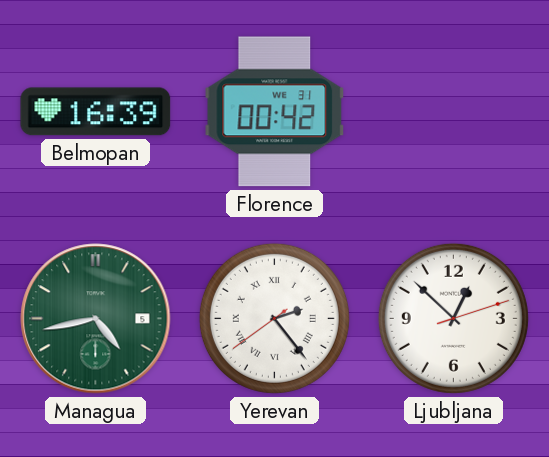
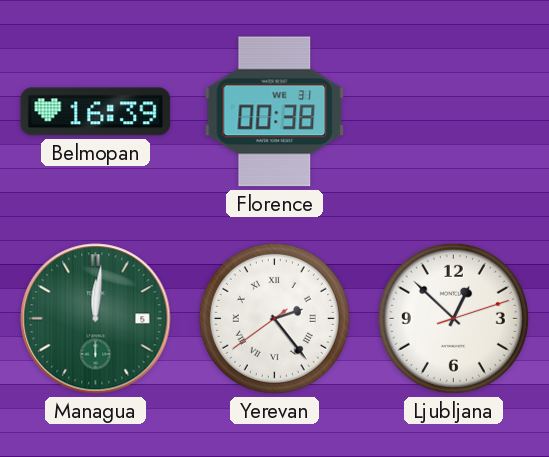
Florence: 00:42 -> 00:38
Managua: 4:43 -> 12:01
